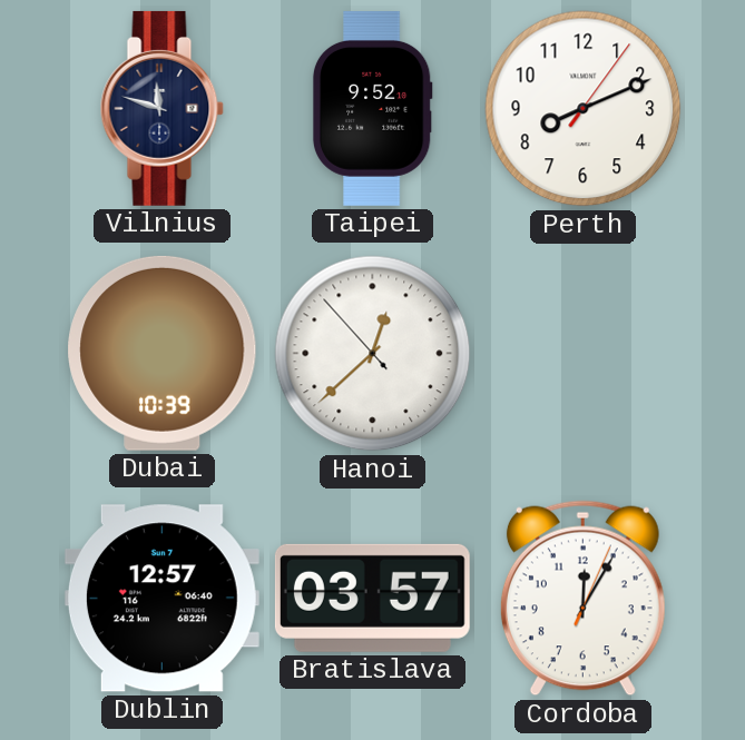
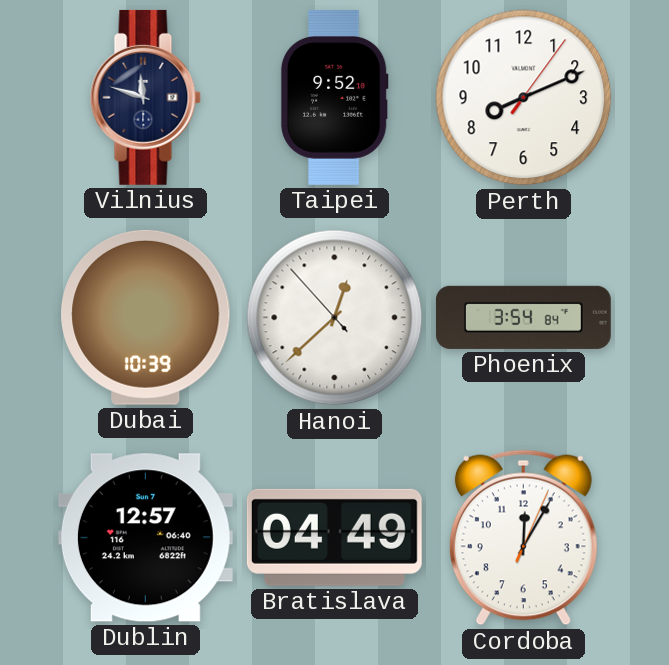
Phoenix: none -> 3:54
Bratislava: 03:57 -> 04:49
